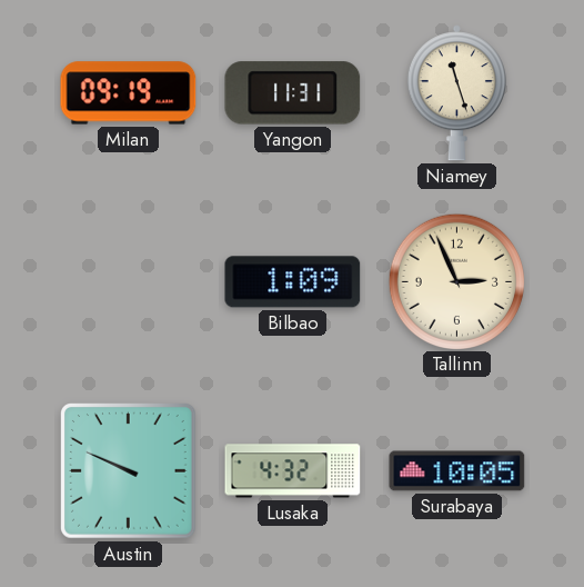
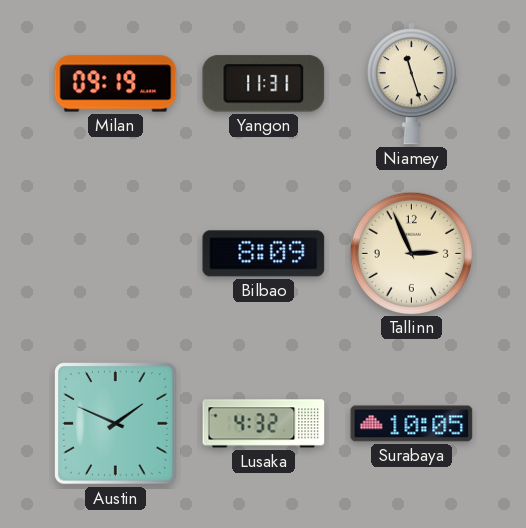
Bilbao: 1:09 -> 8:09
Austin: 9:49 -> 1:49
